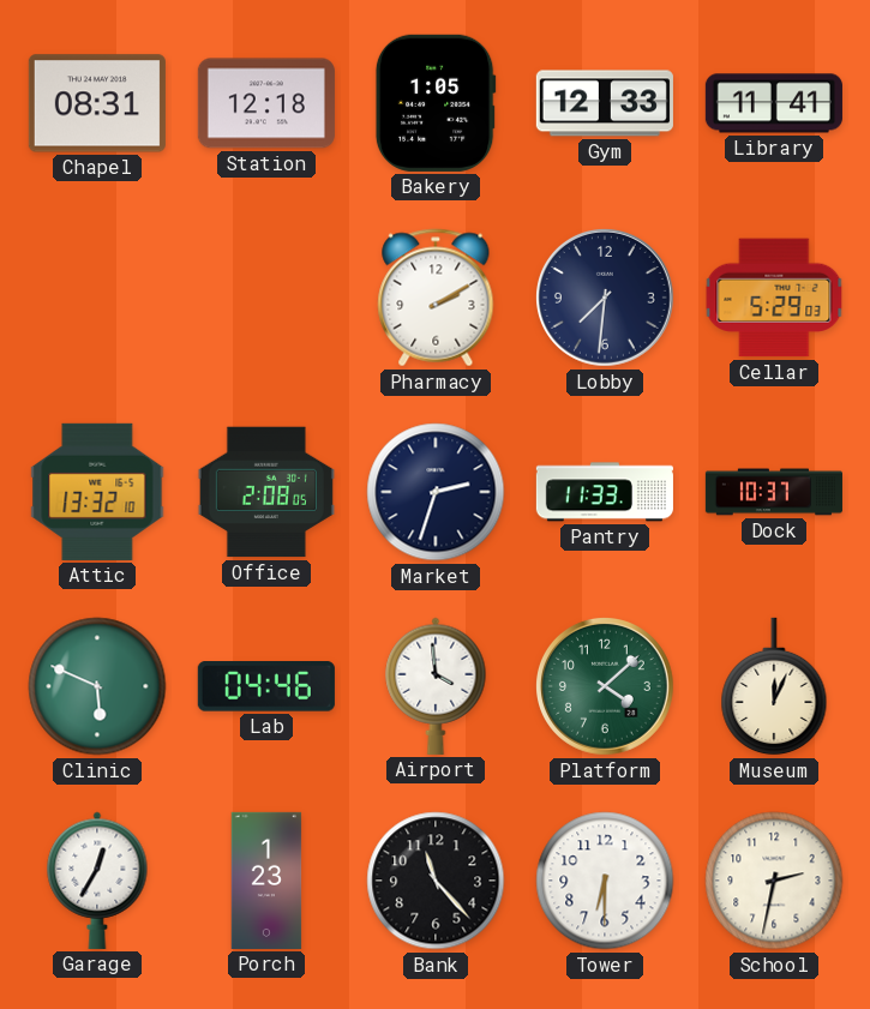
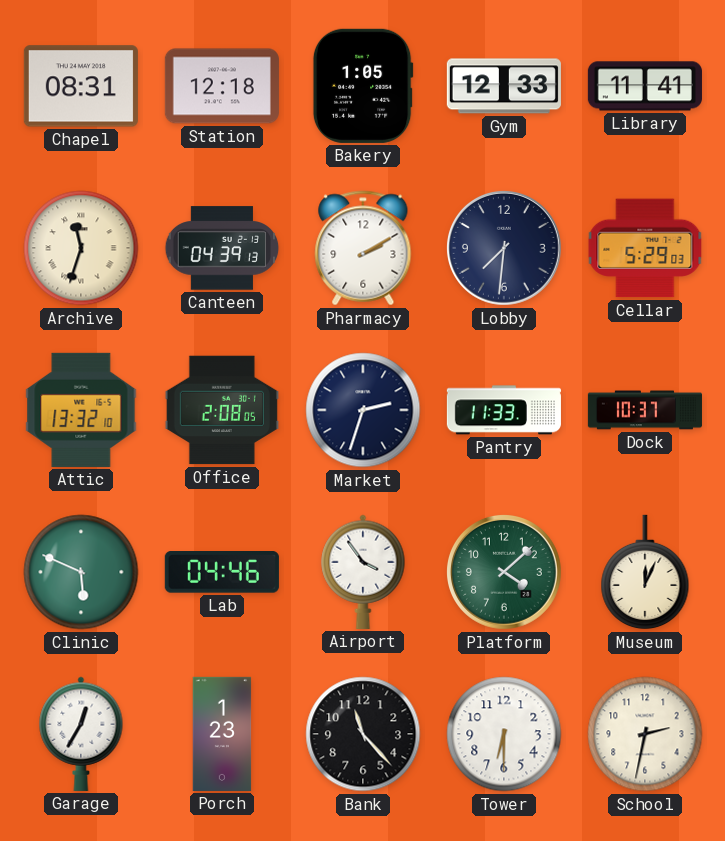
Archive: none -> 11:33
Canteen: none -> 04:39
Airport: 3:59 -> 3:54
